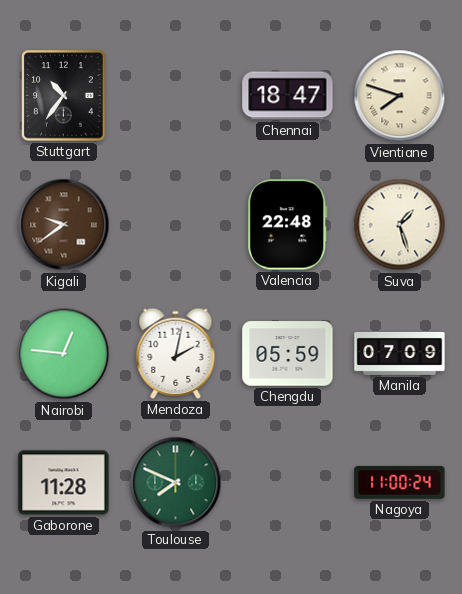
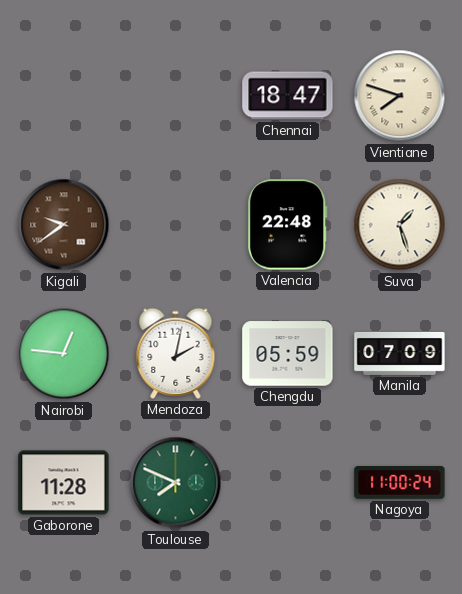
Stuttgart: 10:36 -> none
